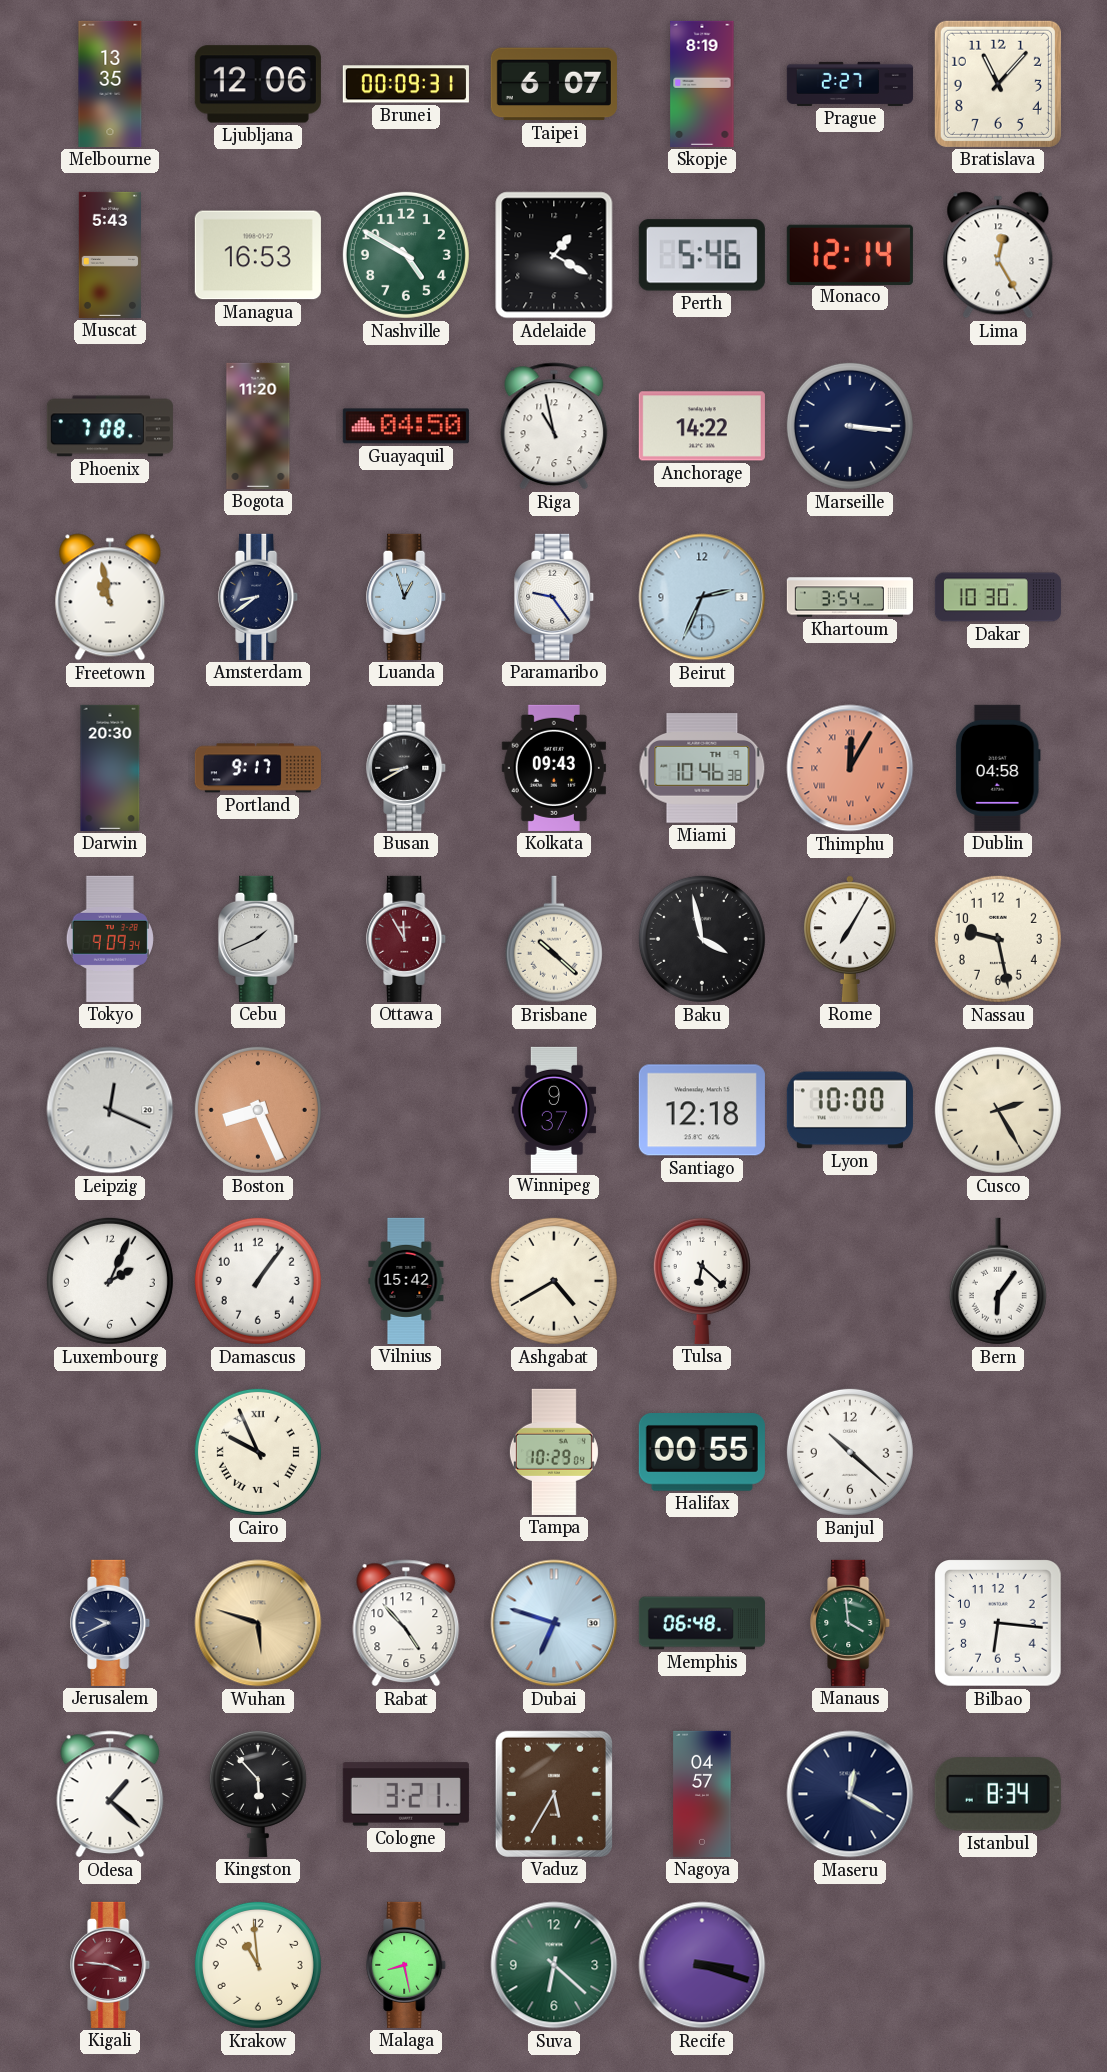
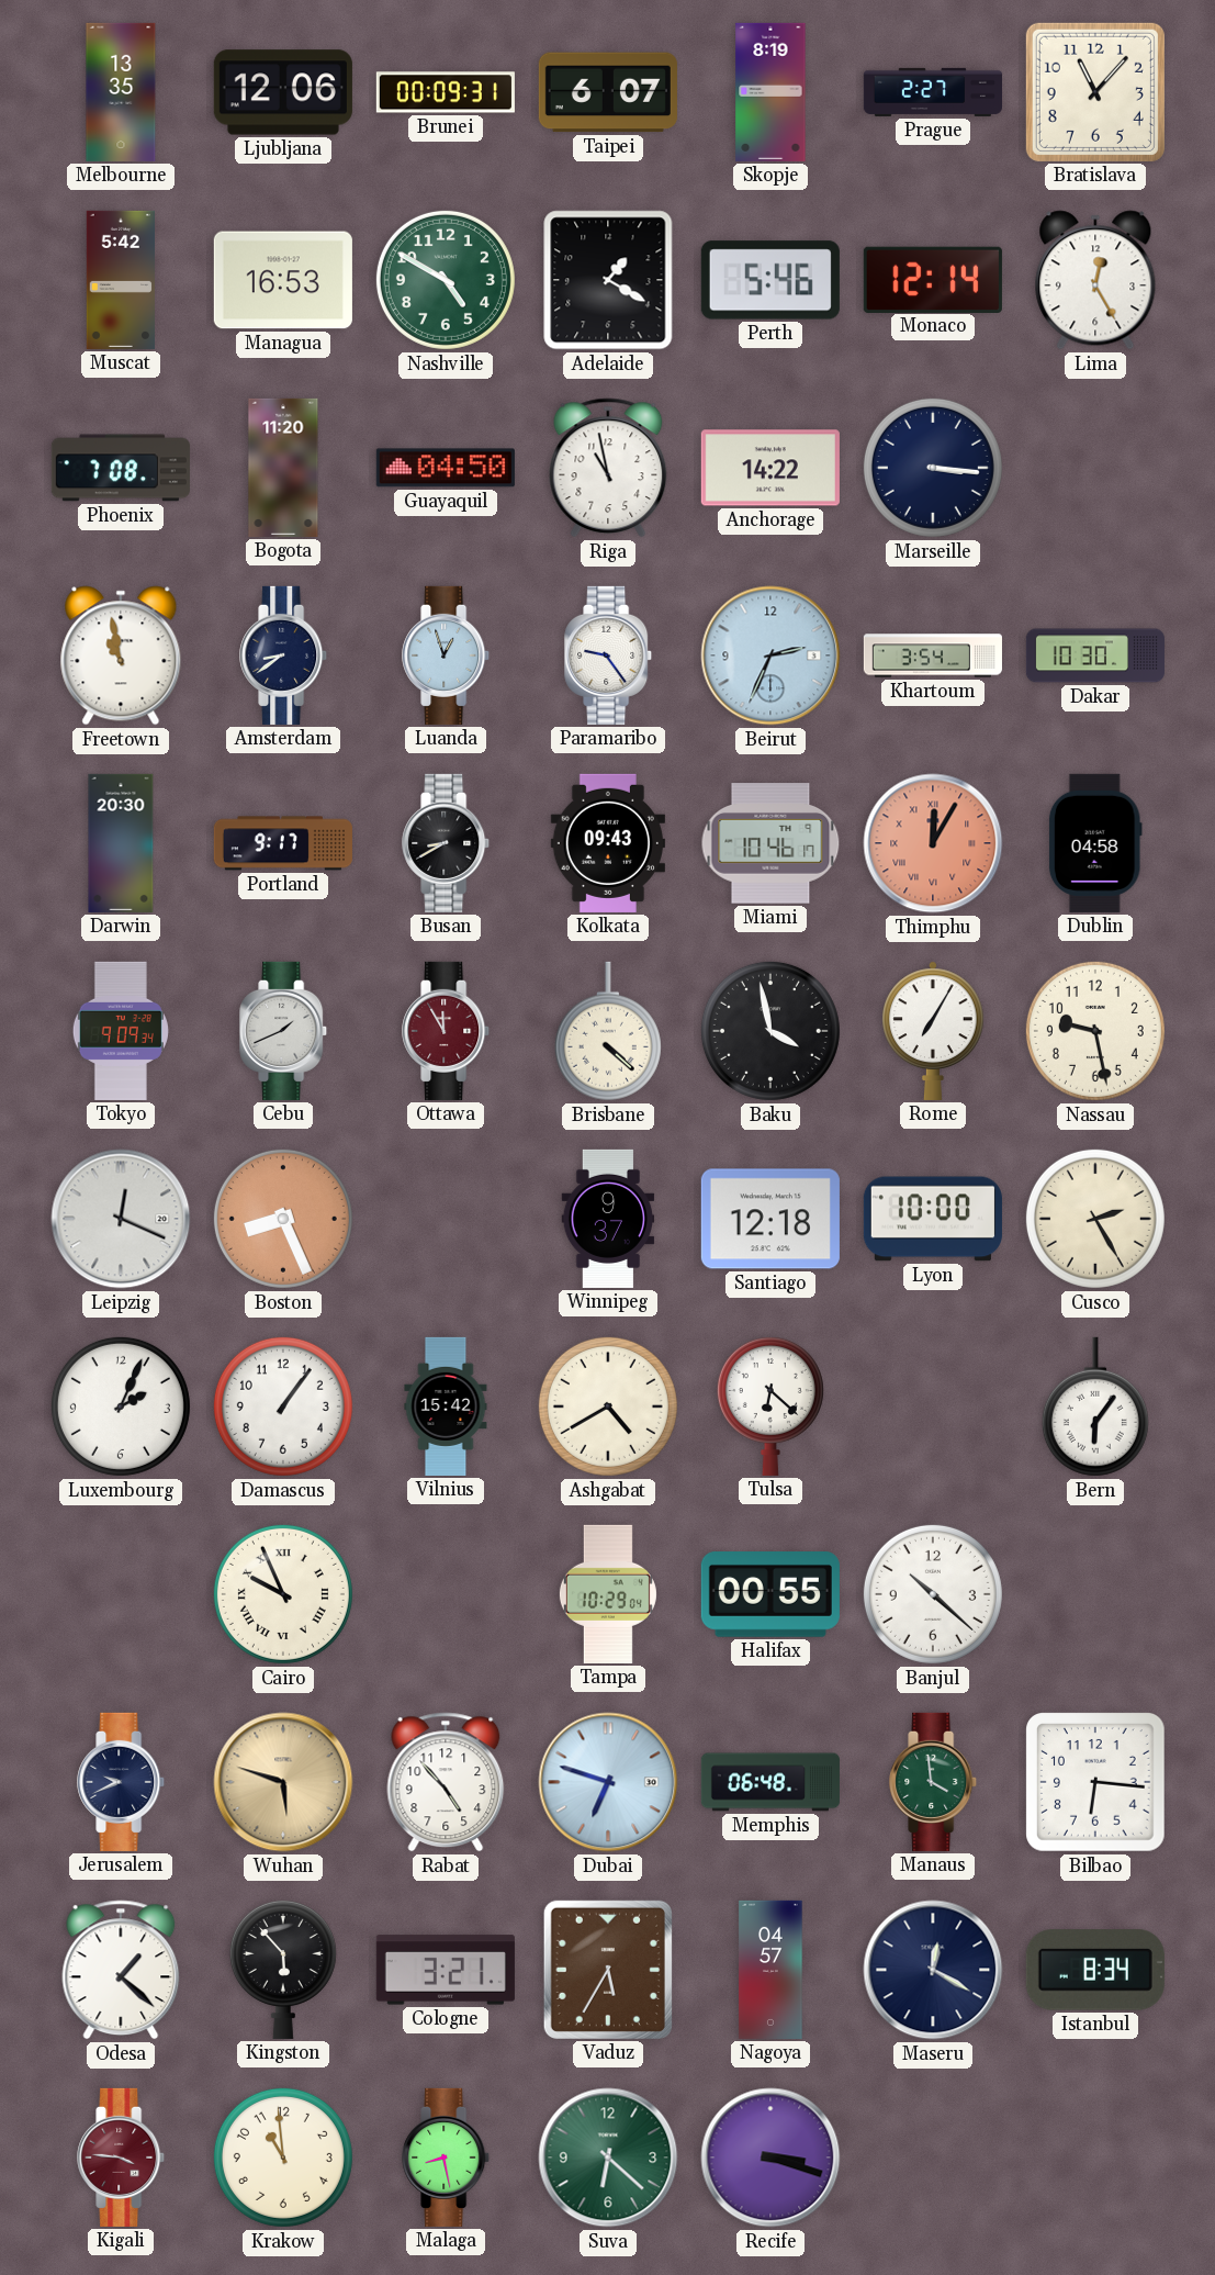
Muscat: 5:43 -> 5:42
Miami: 10:46:38 -> 10:46:17
Brisbane: 10:22 -> 4:22
